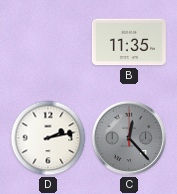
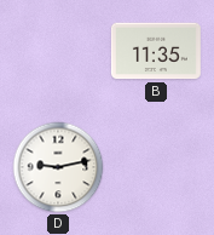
D: 2:13 -> 9:13
C: 12:23 -> none
